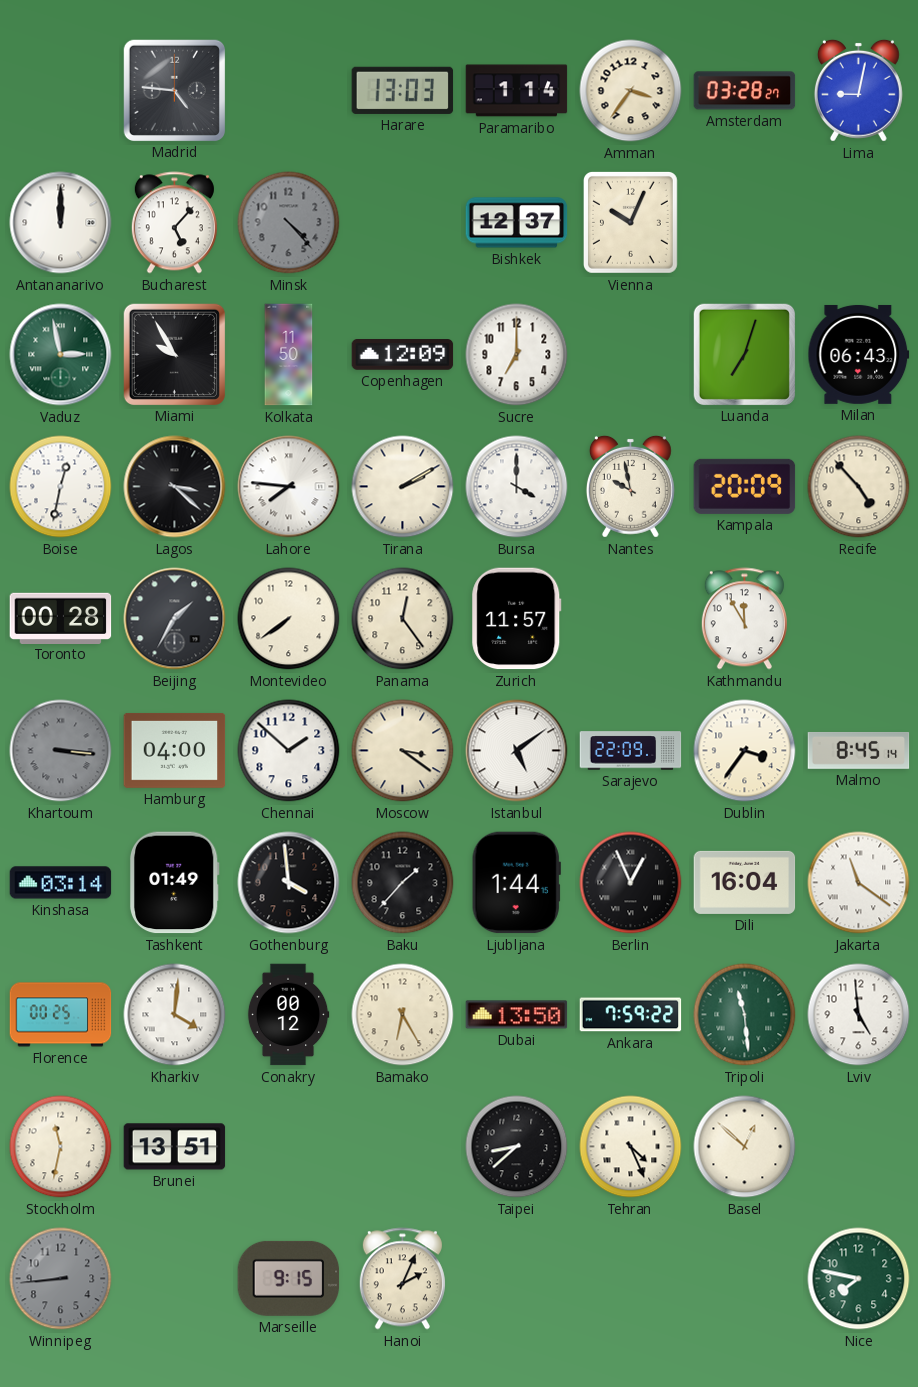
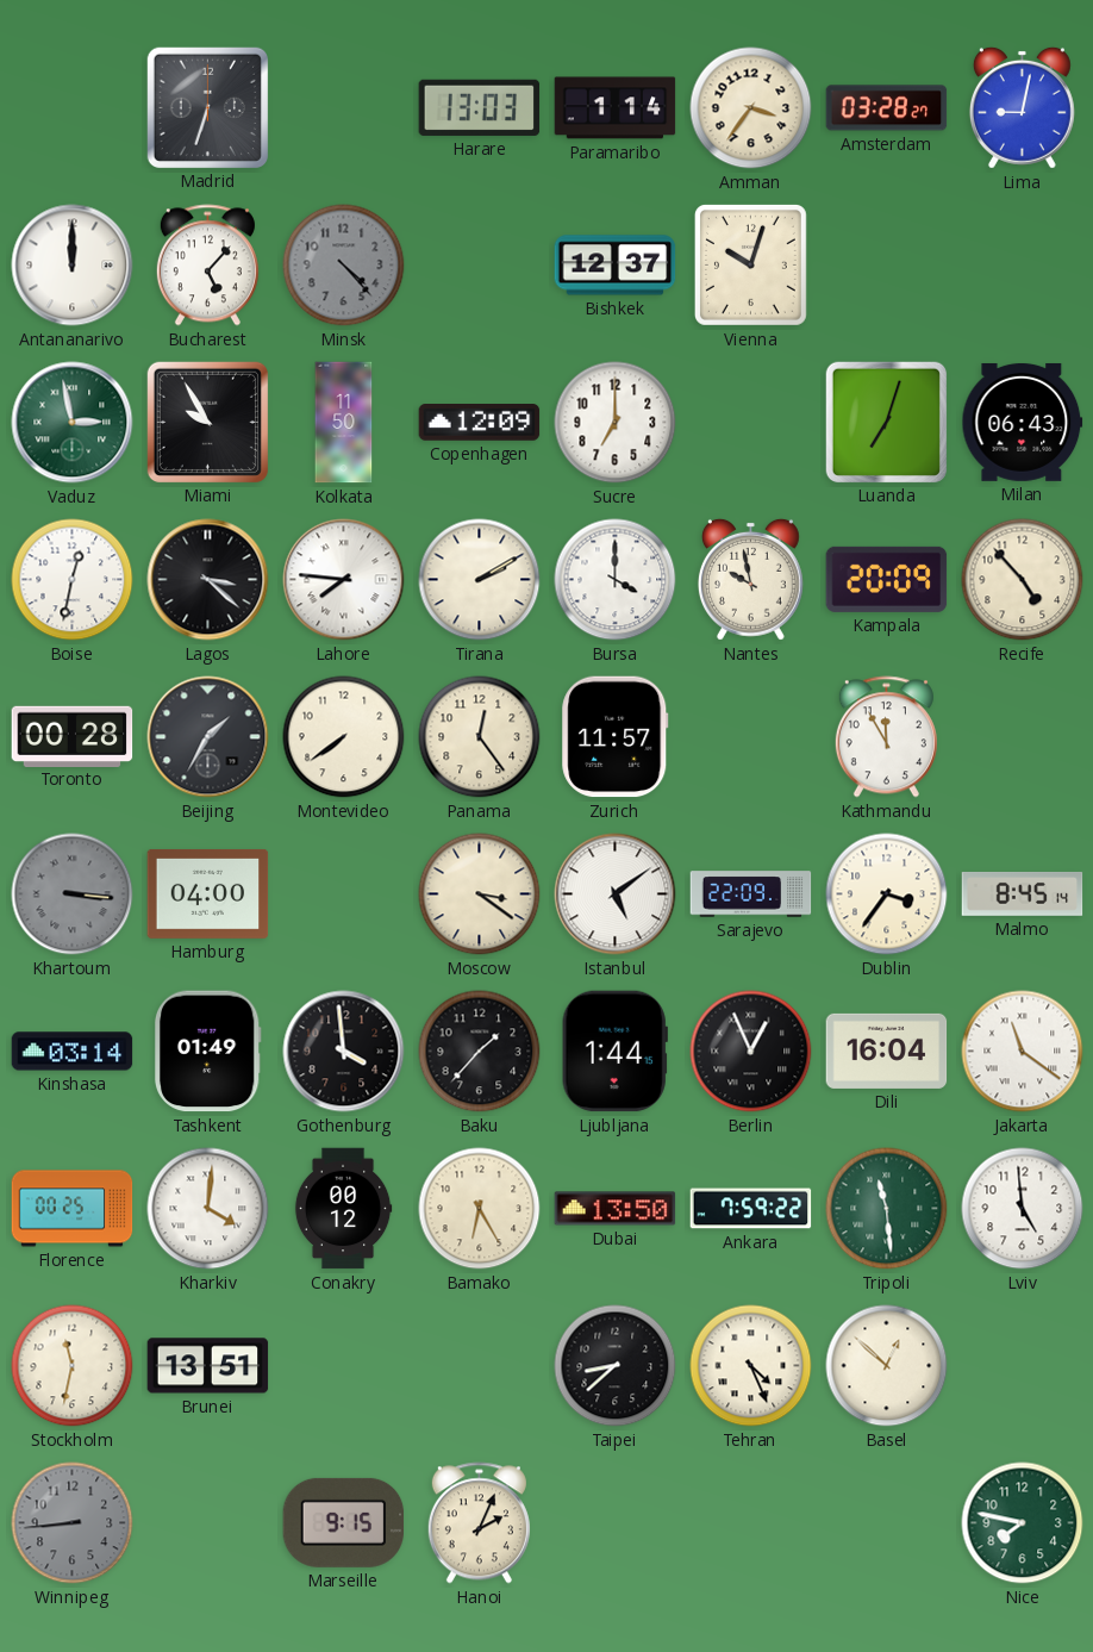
Madrid: 4:46 -> 6:33
Vienna: 10:04 -> 10:03
Chennai: 1:52 -> none
